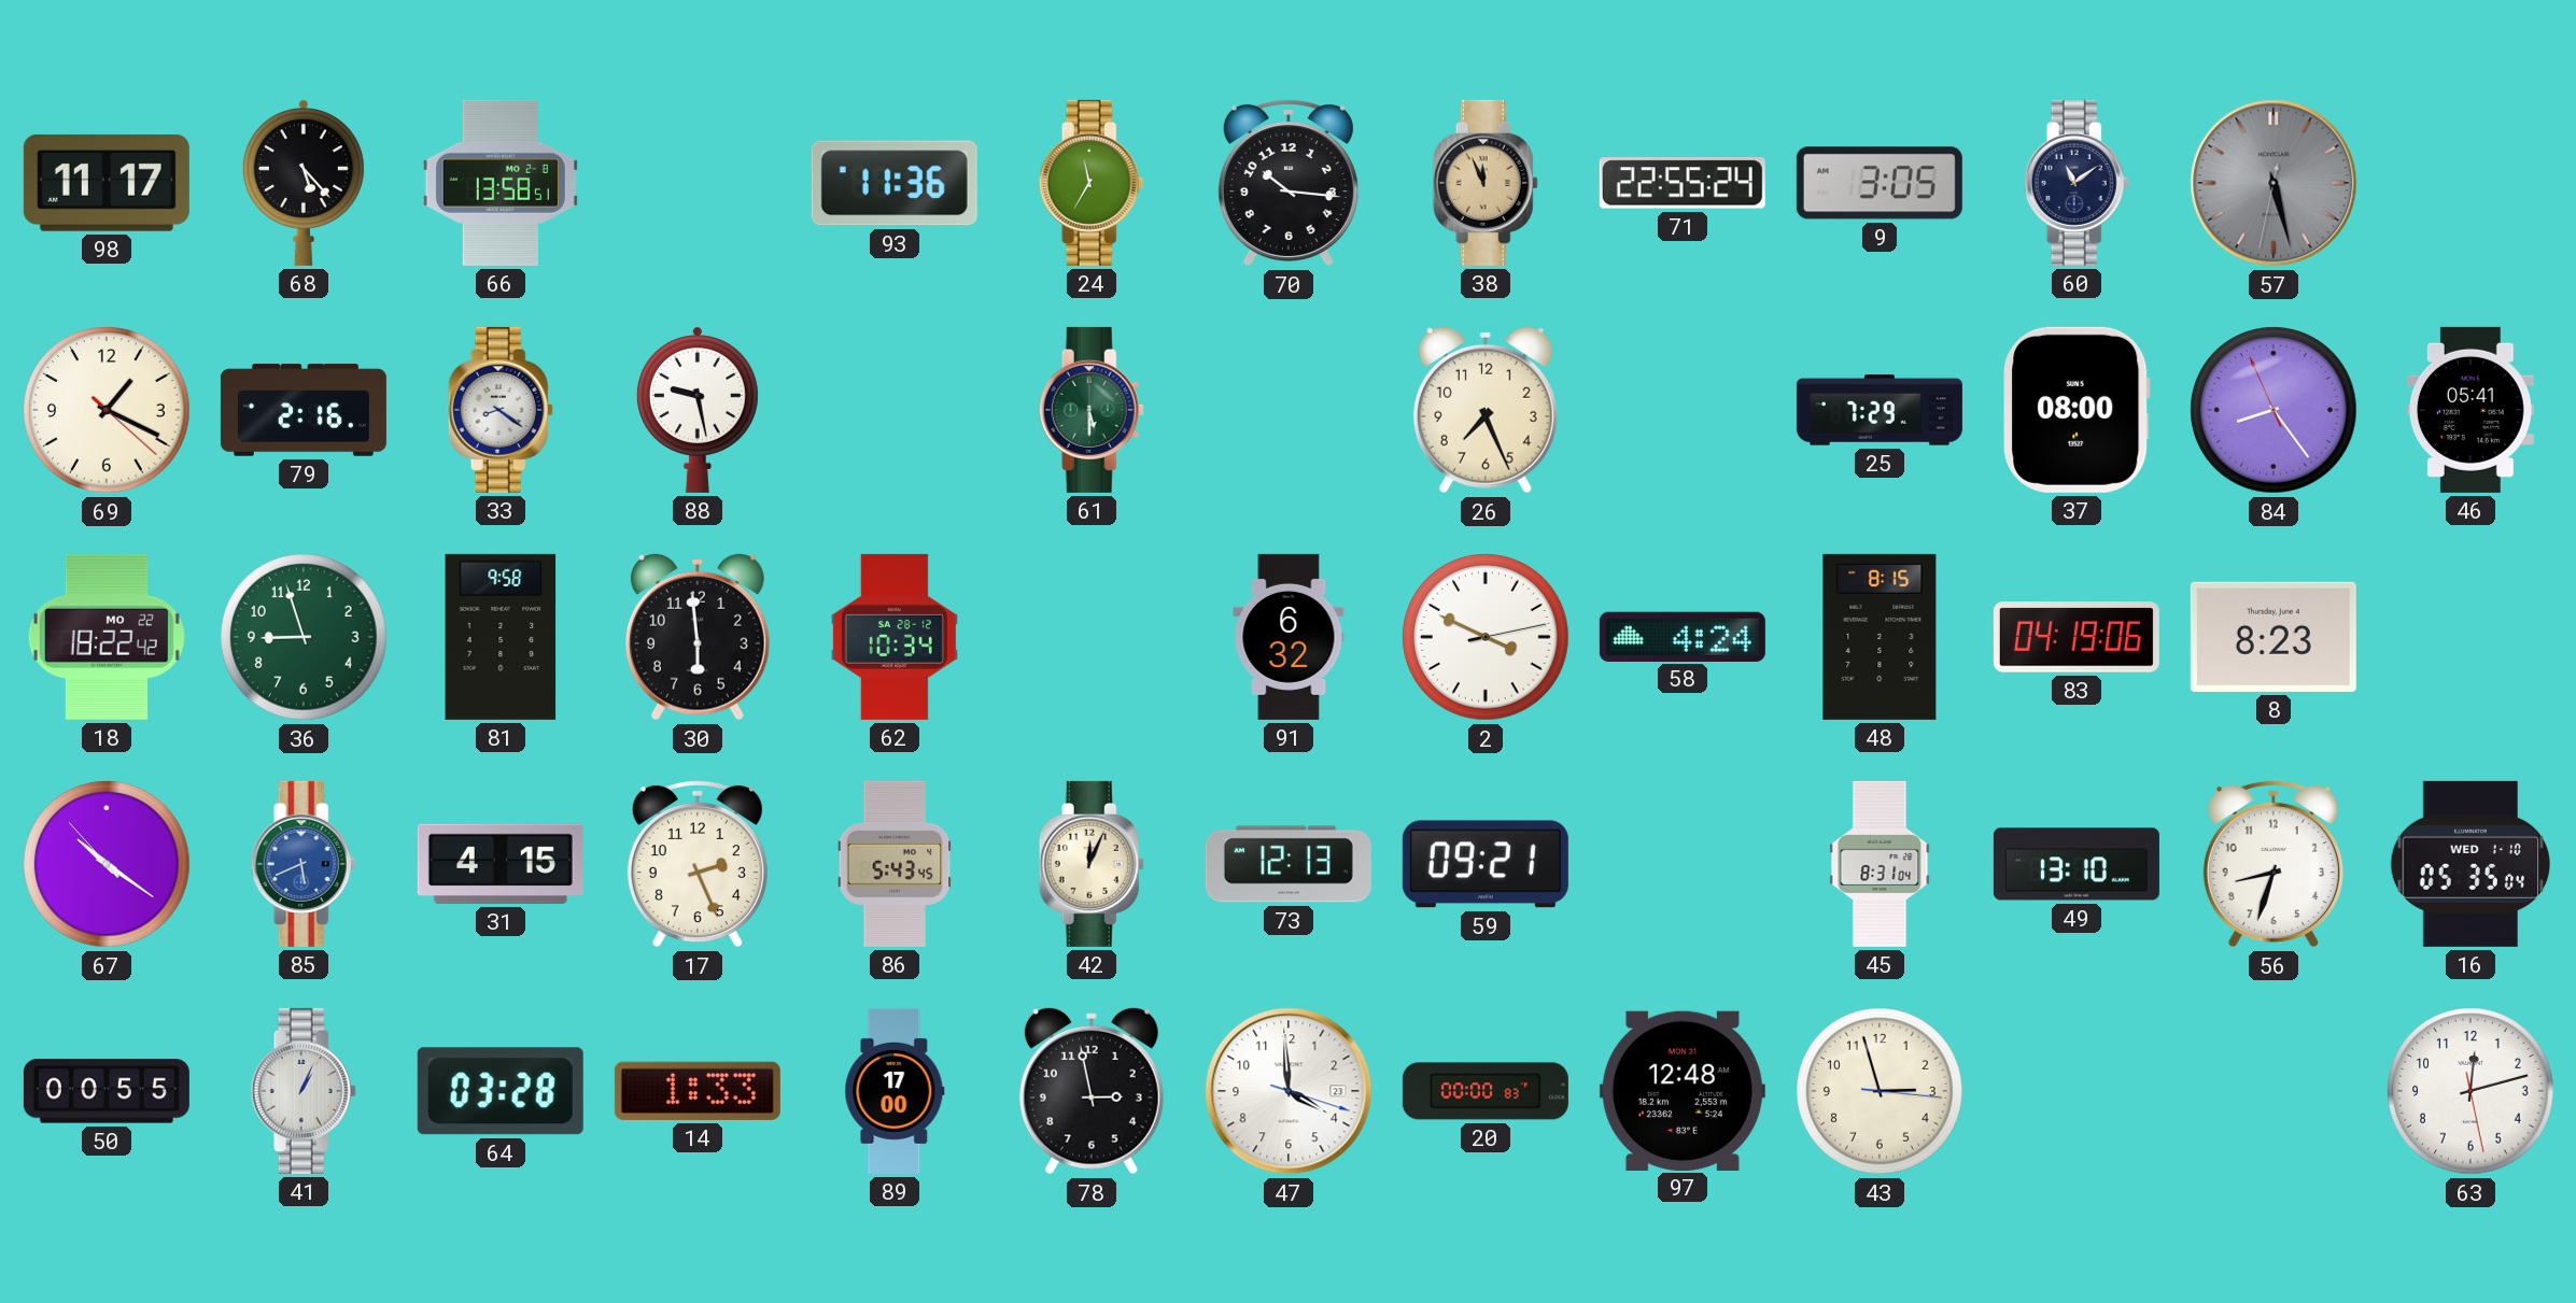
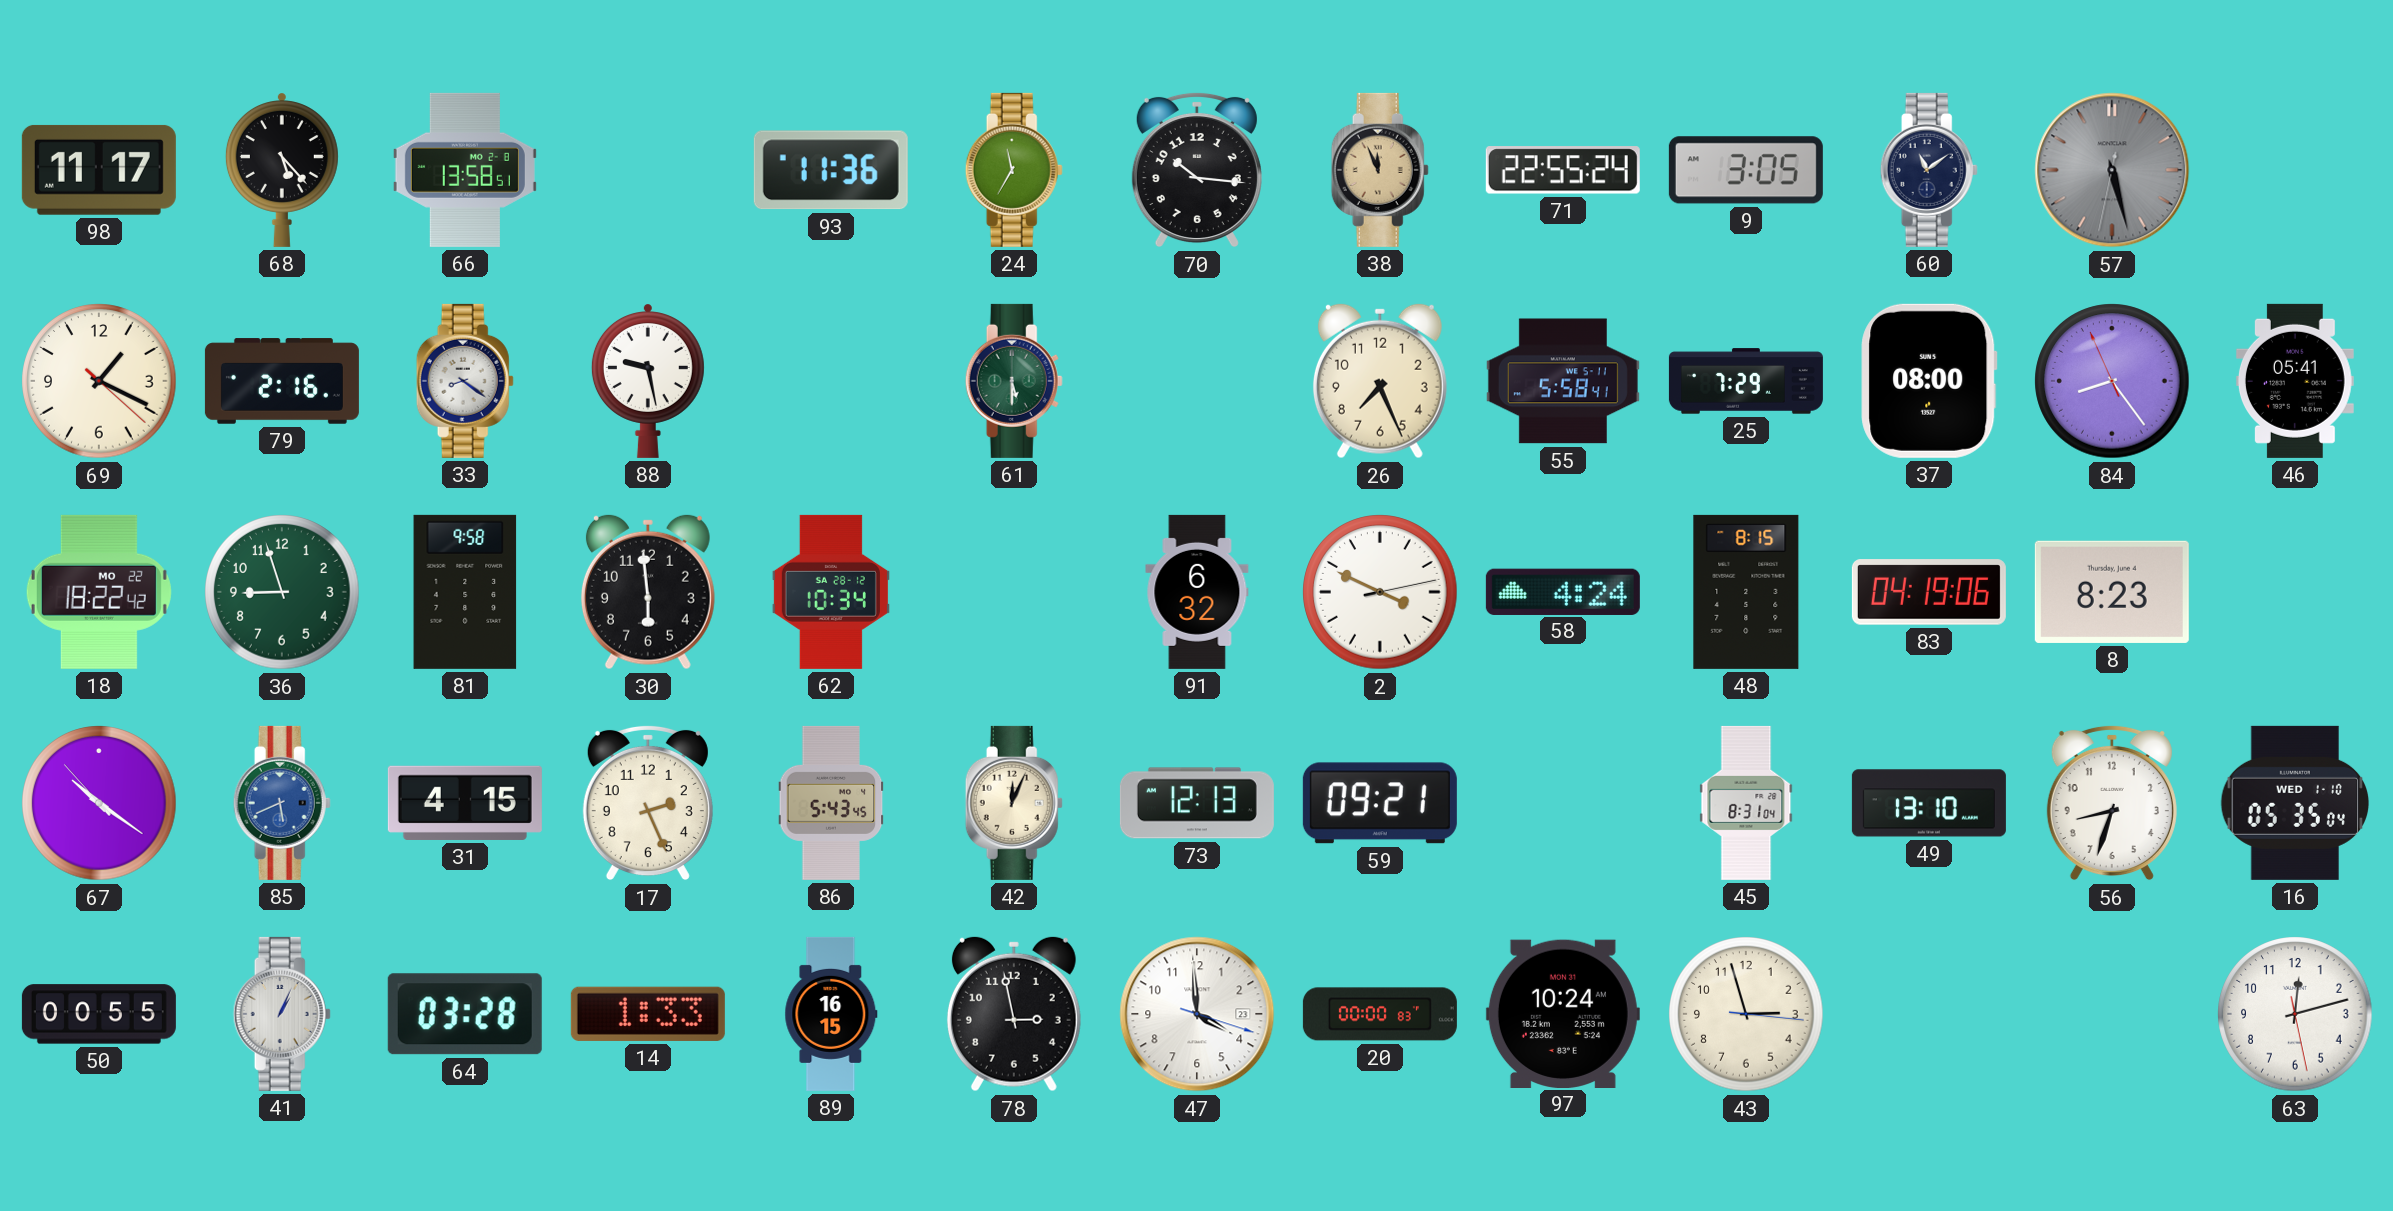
55: none -> 5:58
89: 17:00 -> 16:15
97: 12:48 -> 10:24
